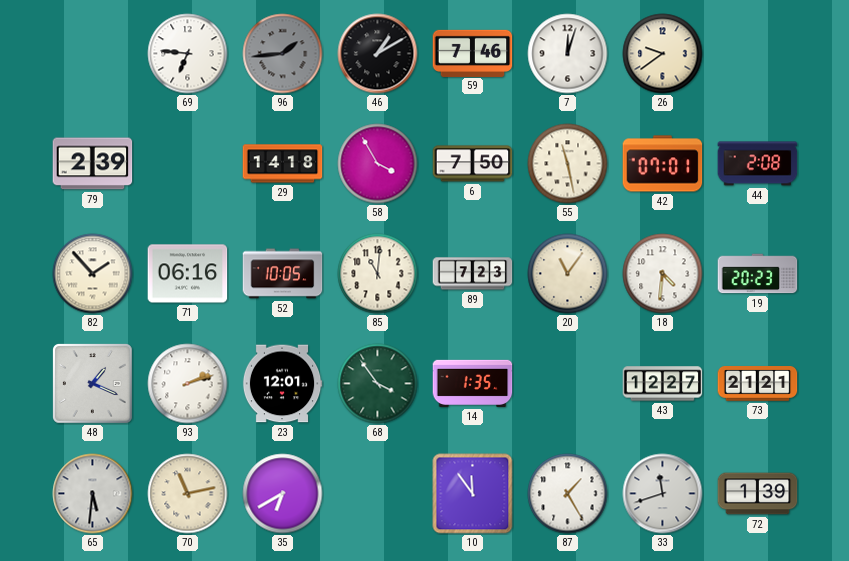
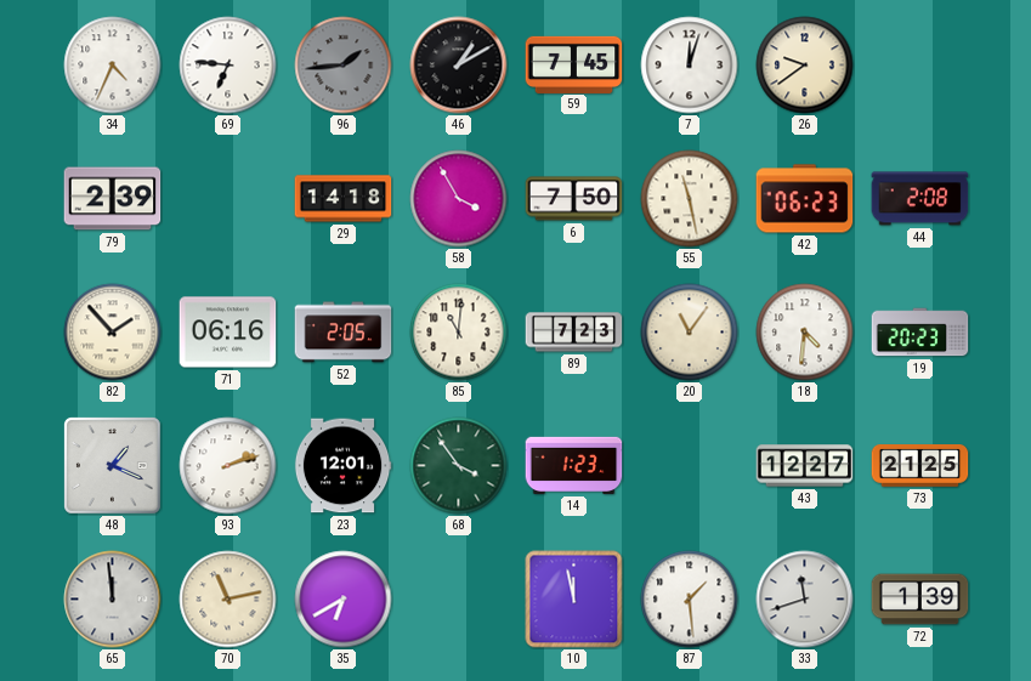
34: none -> 4:34
59: 7:46 -> 7:45
42: 07:01 -> 06:23
52: 10:05 -> 2:05
14: 1:35 -> 1:23
73: 21:21 -> 21:25
65: 5:31 -> 11:59
10: 11:54 -> 11:58
87: 1:25 -> 1:29
